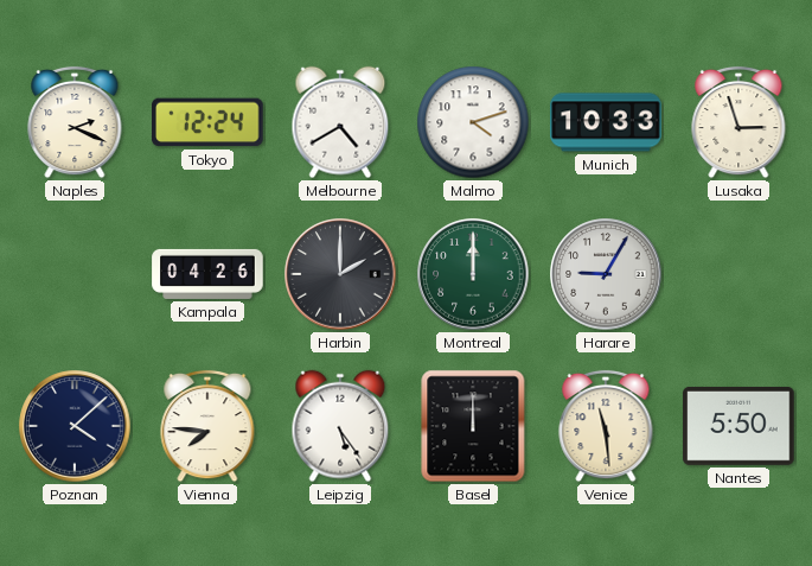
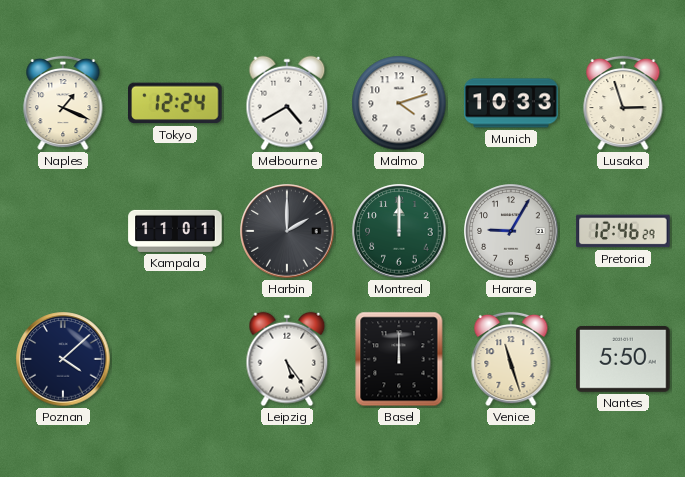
Naples: 2:19 -> 1:19
Kampala: 04:26 -> 11:01
Pretoria: none -> 12:46
Vienna: 7:46 -> none
Venice: 11:29 -> 11:27
